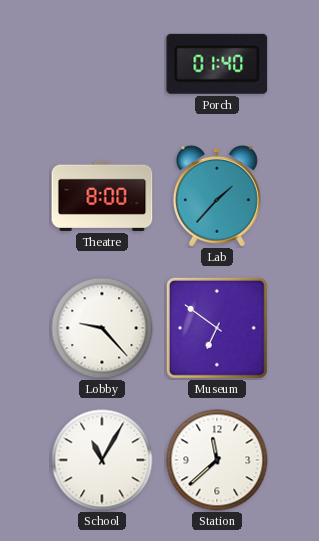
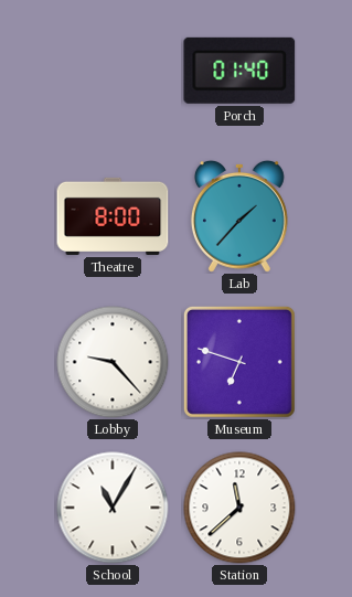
Museum: 6:51 -> 6:48
